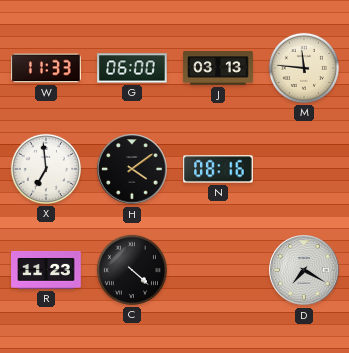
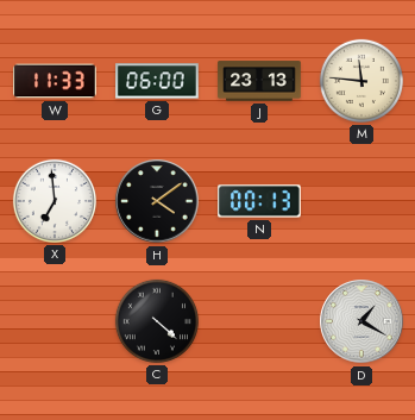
J: 03:13 -> 23:13
N: 08:16 -> 00:13
R: 11:23 -> none
D: 7:20 -> 1:20
